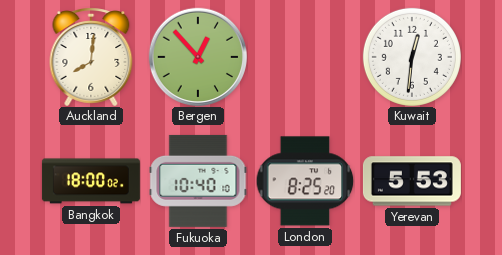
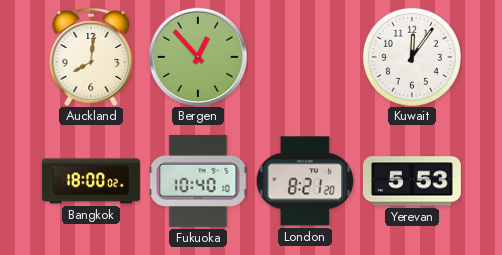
Kuwait: 12:31 -> 12:06
London: 8:25 -> 8:21
